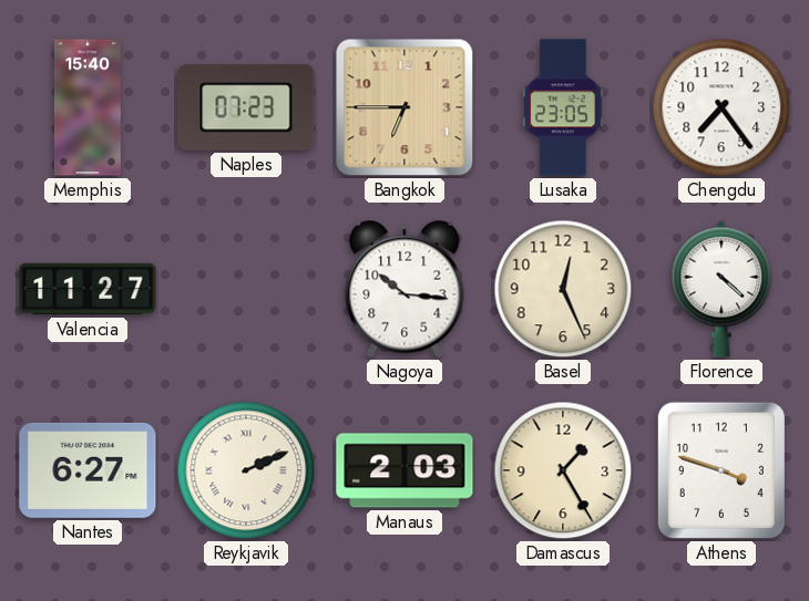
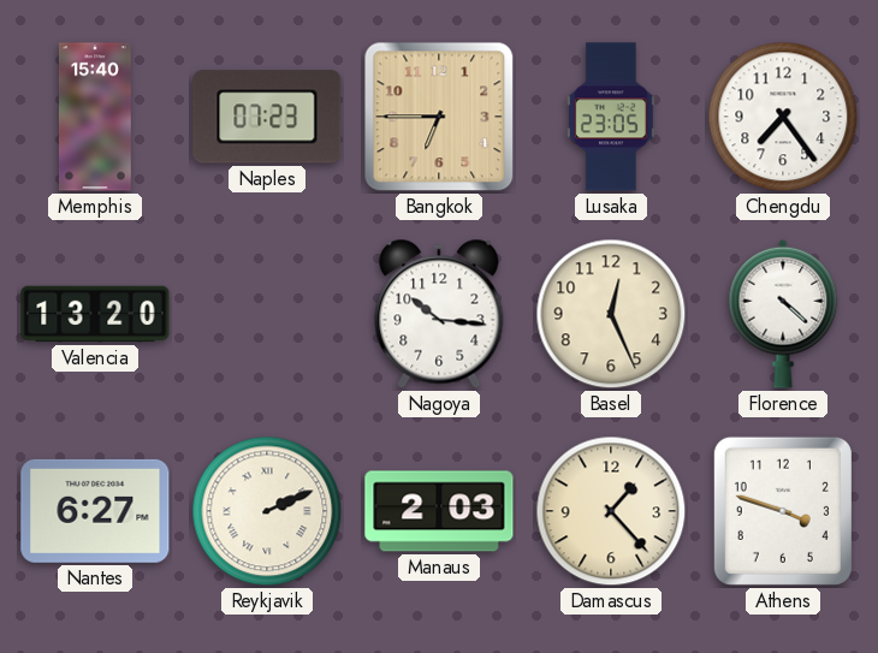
Valencia: 11:27 -> 13:20
Damascus: 1:25 -> 1:23
